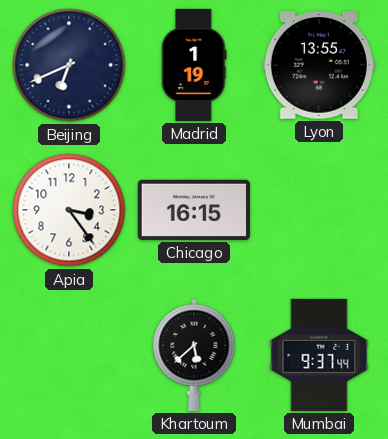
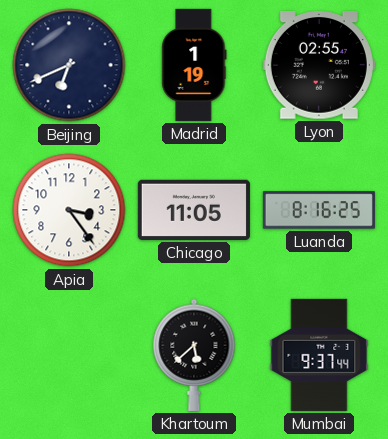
Lyon: 13:55 -> 02:55
Chicago: 16:15 -> 11:05
Luanda: none -> 8:16
